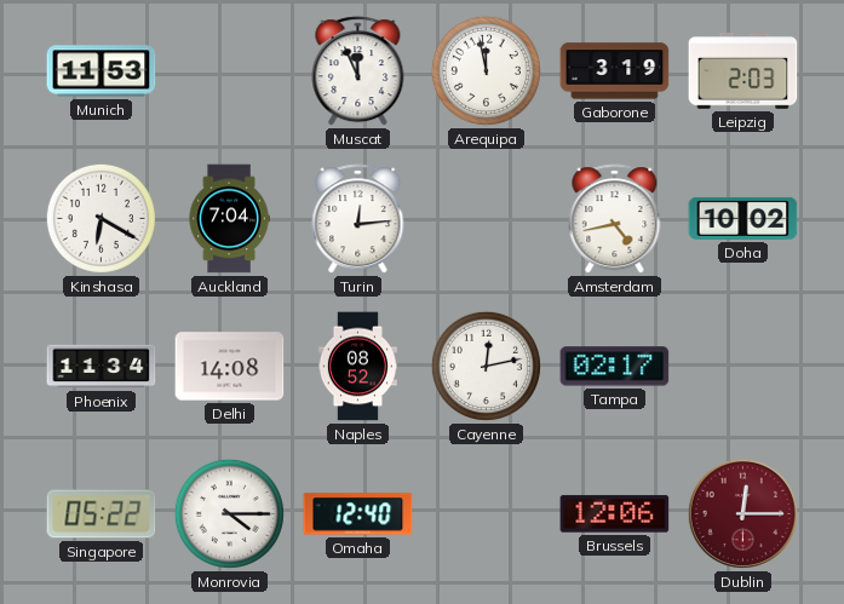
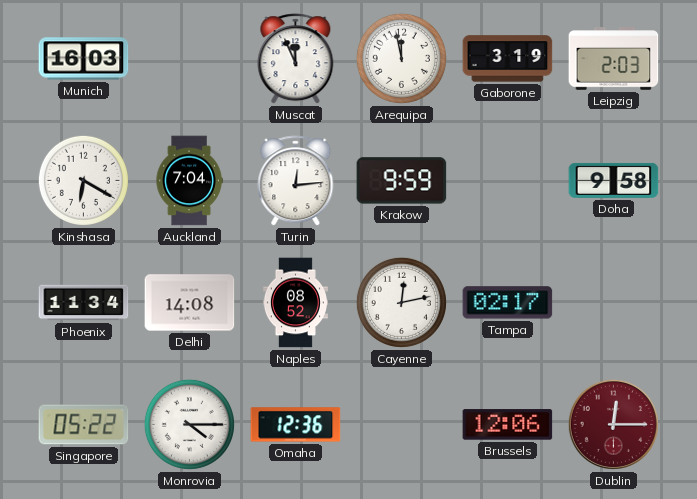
Munich: 11:53 -> 16:03
Krakow: none -> 9:59
Amsterdam: 4:43 -> none
Doha: 10:02 -> 9:58
Omaha: 12:40 -> 12:36
